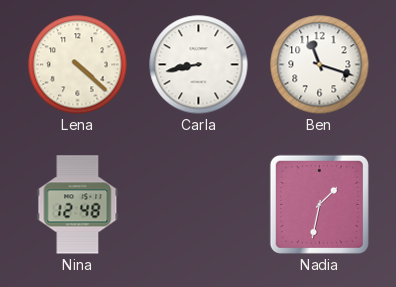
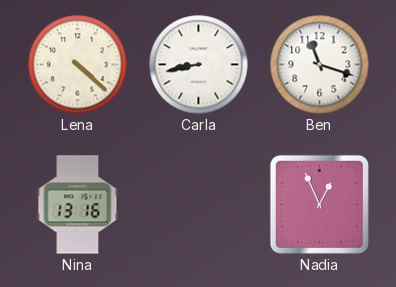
Nina: 12:48 -> 13:16
Nadia: 1:32 -> 12:56
